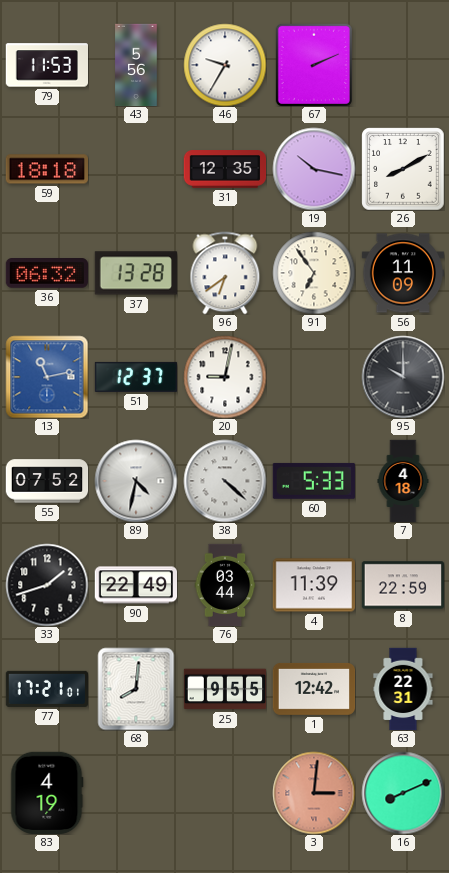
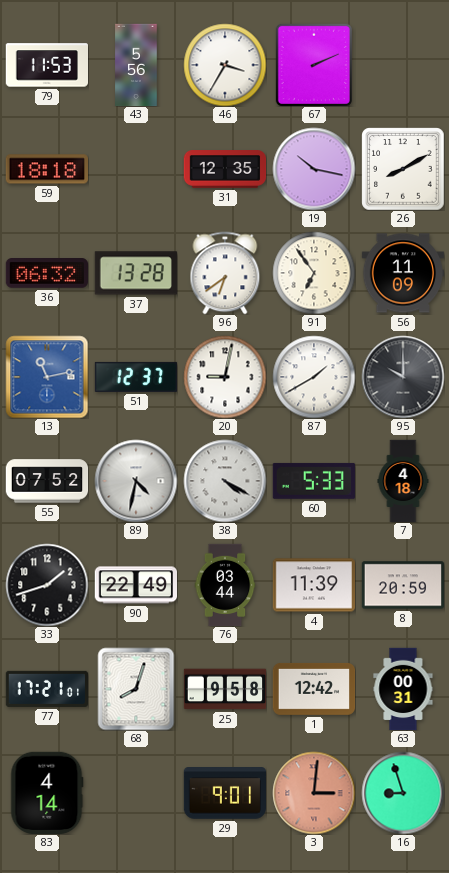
46: 9:35 -> 3:35
87: none -> 1:40
38: 4:22 -> 4:20
8: 22:59 -> 20:59
68: 8:01 -> 8:03
25: 9:55 -> 9:58
63: 22:31 -> 00:31
83: 4:19 -> 4:14
29: none -> 9:01
16: 8:11 -> 8:57
